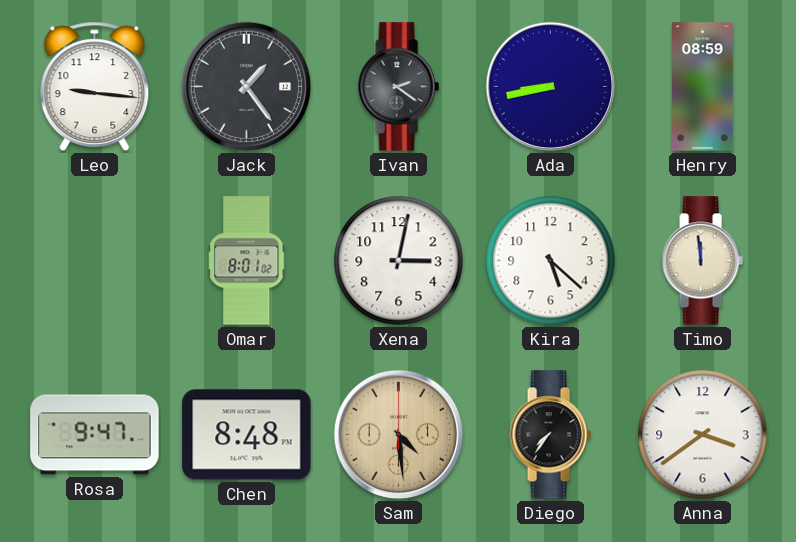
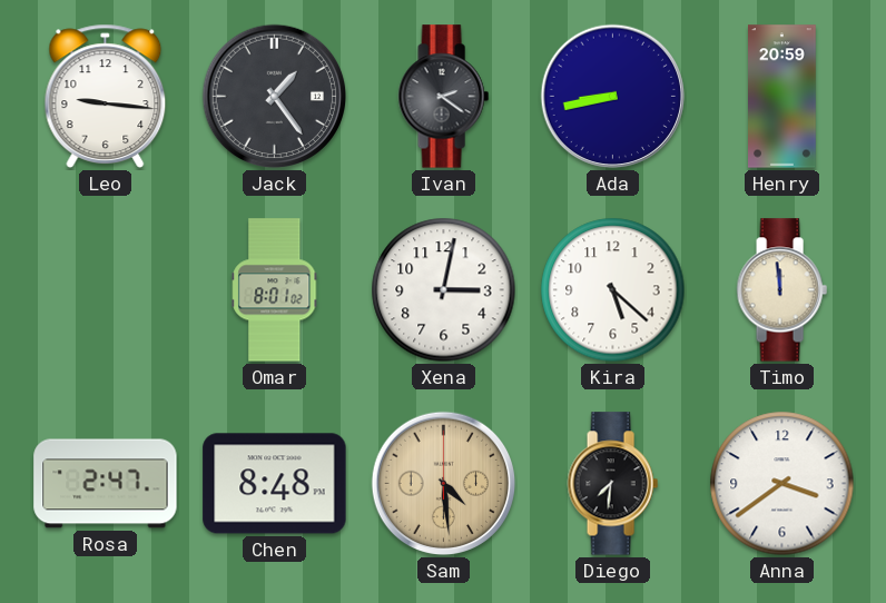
Henry: 08:59 -> 20:59
Rosa: 9:47 -> 2:47
Diego: 7:36 -> 7:31
